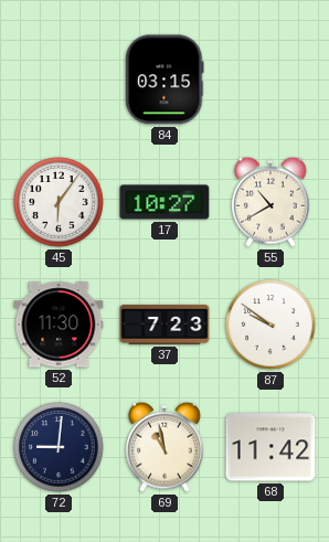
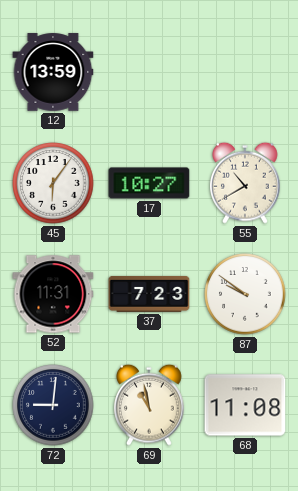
12: none -> 13:59
84: 03:15 -> none
52: 11:30 -> 11:31
68: 11:42 -> 11:08
